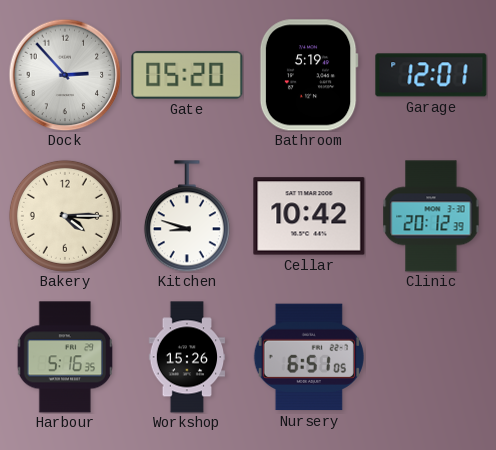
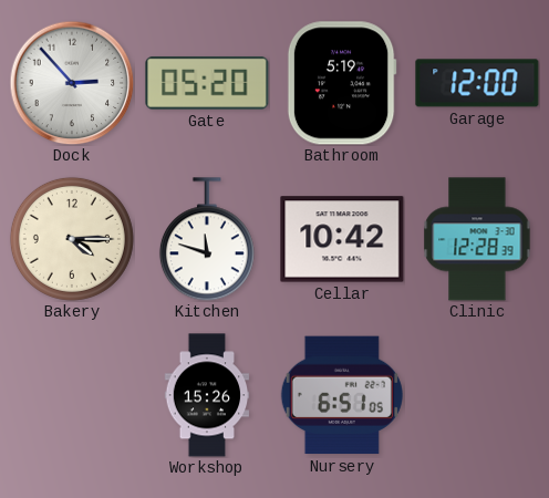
Garage: 12:01 -> 12:00
Kitchen: 8:48 -> 11:48
Clinic: 20:12 -> 12:28
Harbour: 5:16 -> none
